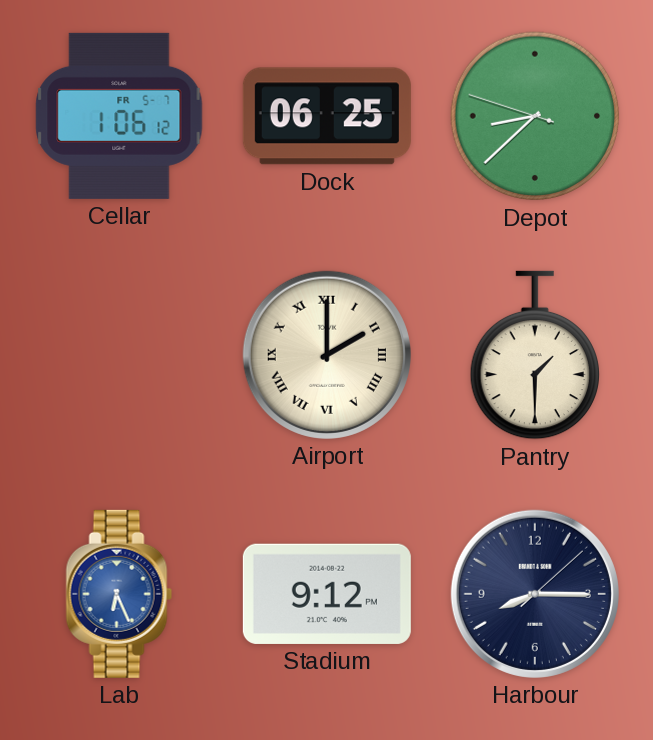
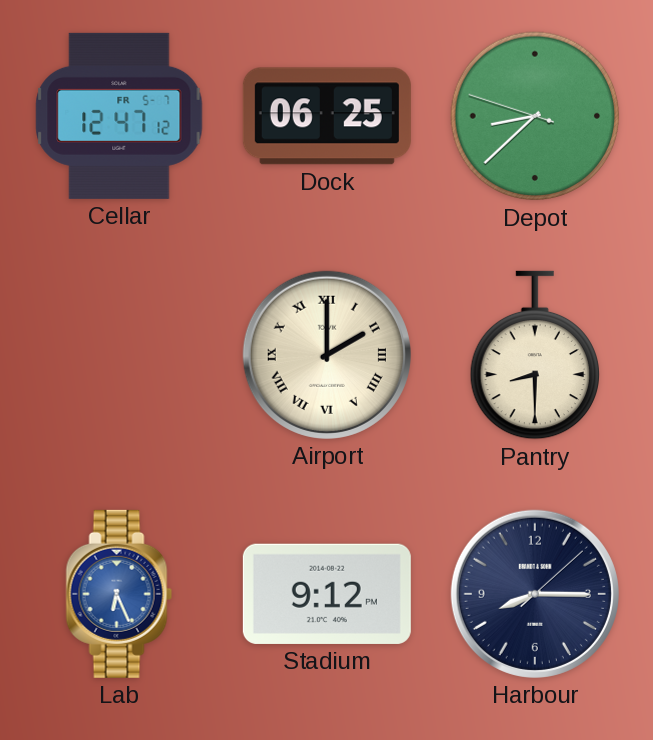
Cellar: 1:06 -> 12:47
Pantry: 1:30 -> 8:30
